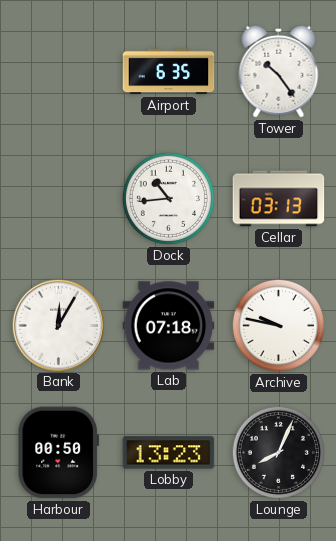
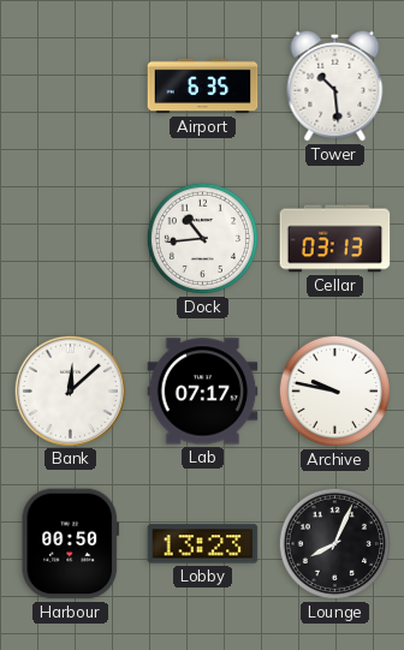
Tower: 10:24 -> 10:29
Bank: 12:05 -> 12:08
Lab: 07:18 -> 07:17
